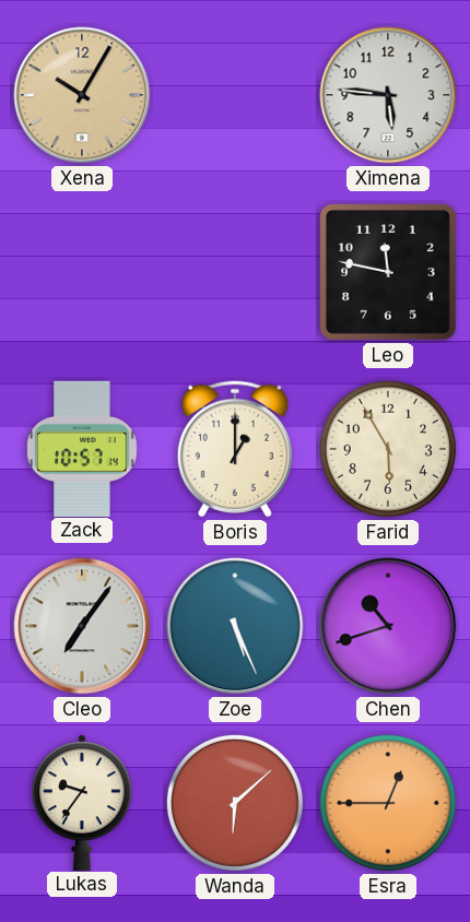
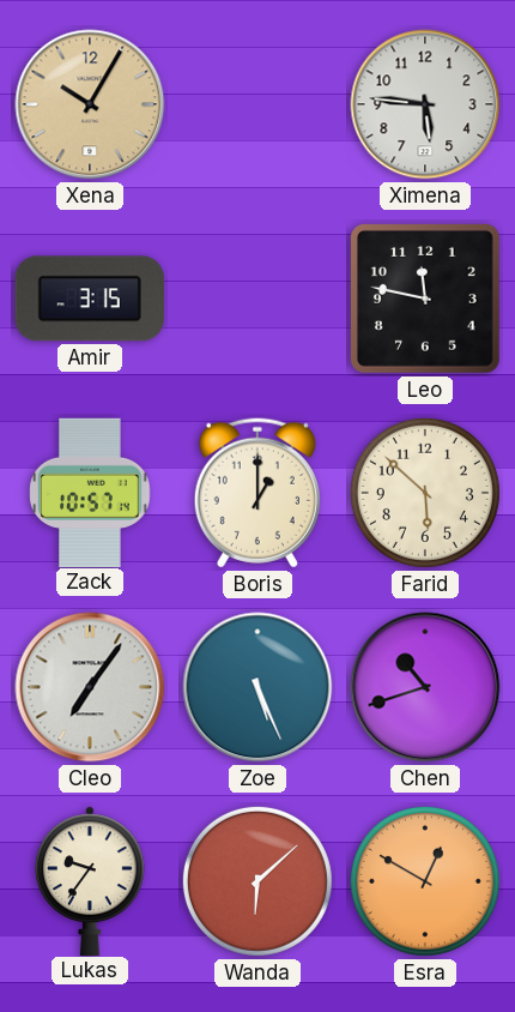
Amir: none -> 3:15
Farid: 5:55 -> 5:52
Esra: 12:45 -> 12:50
